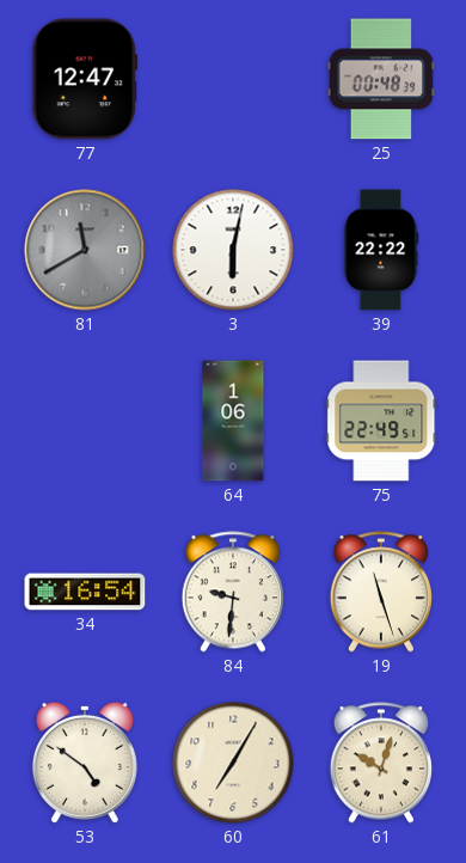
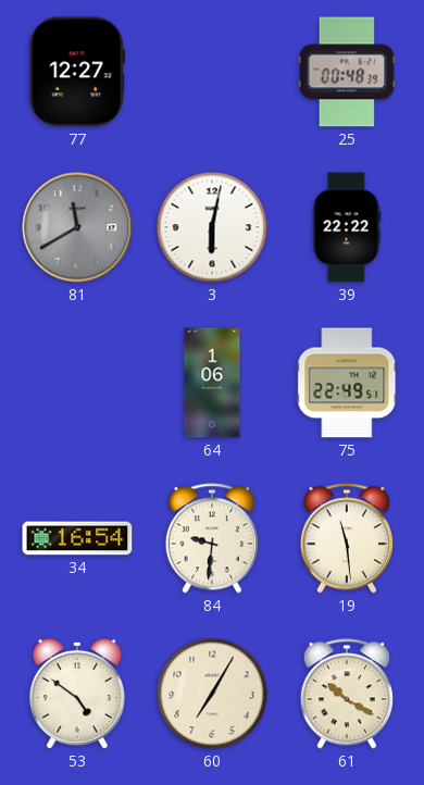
77: 12:47 -> 12:27
19: 11:27 -> 11:29
61: 10:03 -> 10:20
